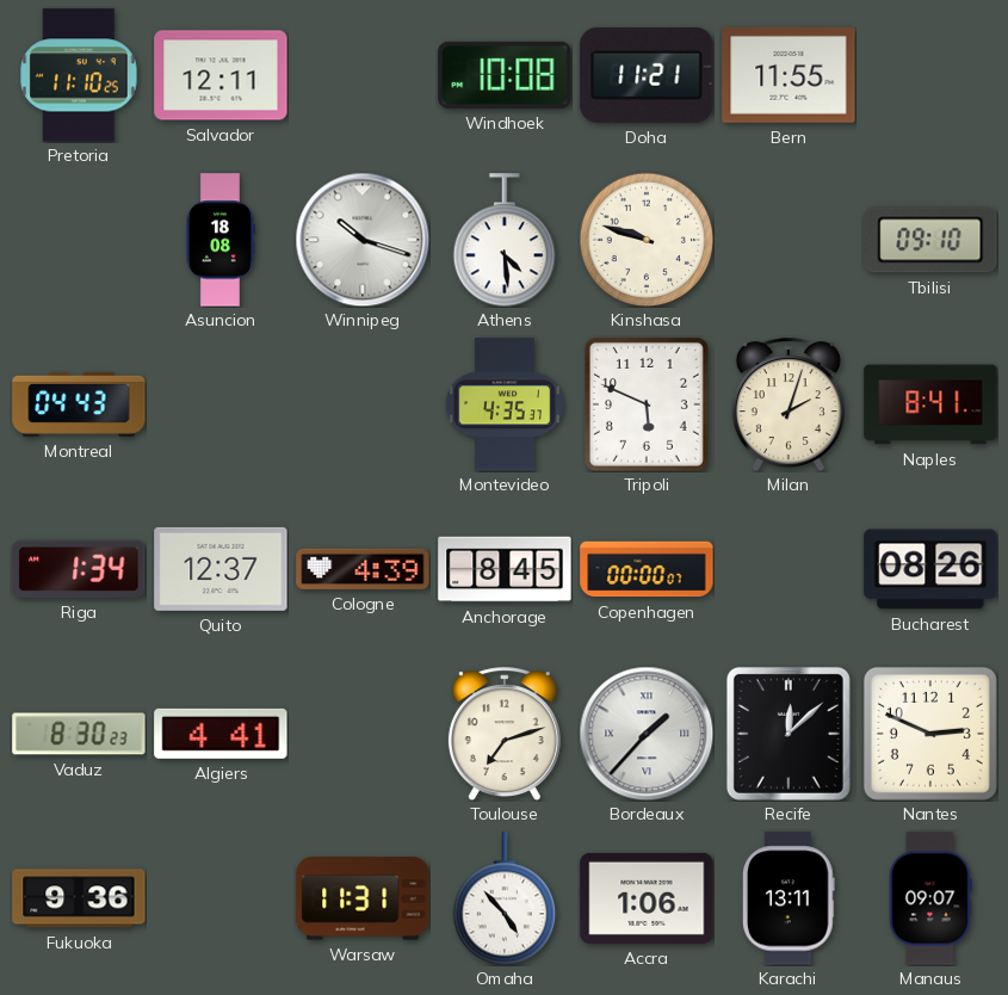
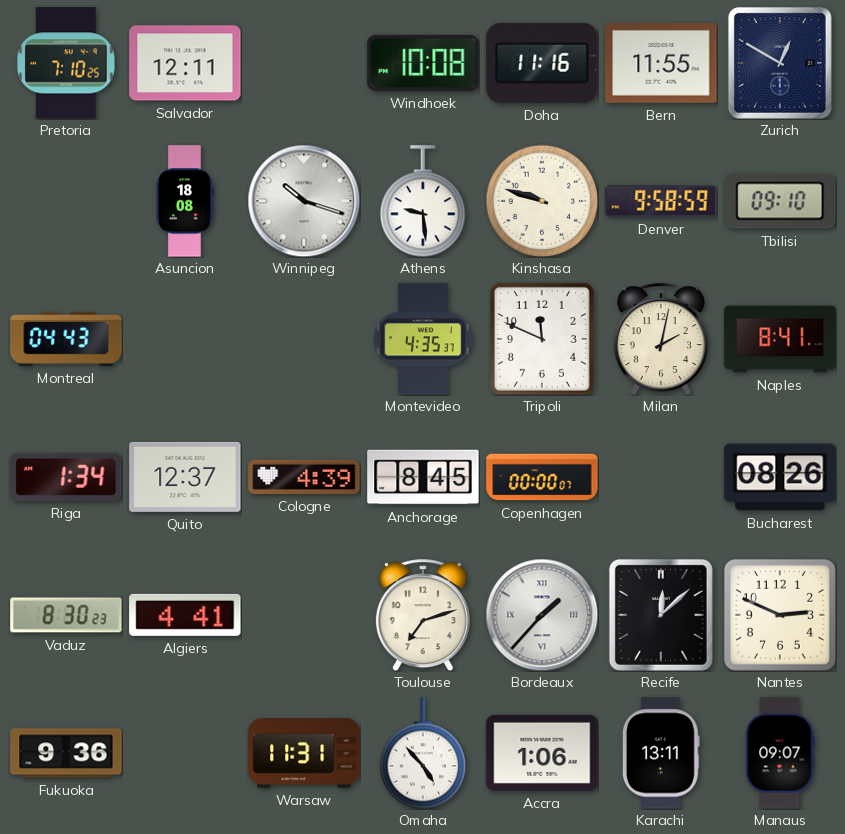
Pretoria: 11:10 -> 7:10
Doha: 11:21 -> 11:16
Zurich: none -> 12:50
Athens: 4:29 -> 9:29
Denver: none -> 9:58
Tripoli: 5:49 -> 11:49
Milan: 2:03 -> 2:02
